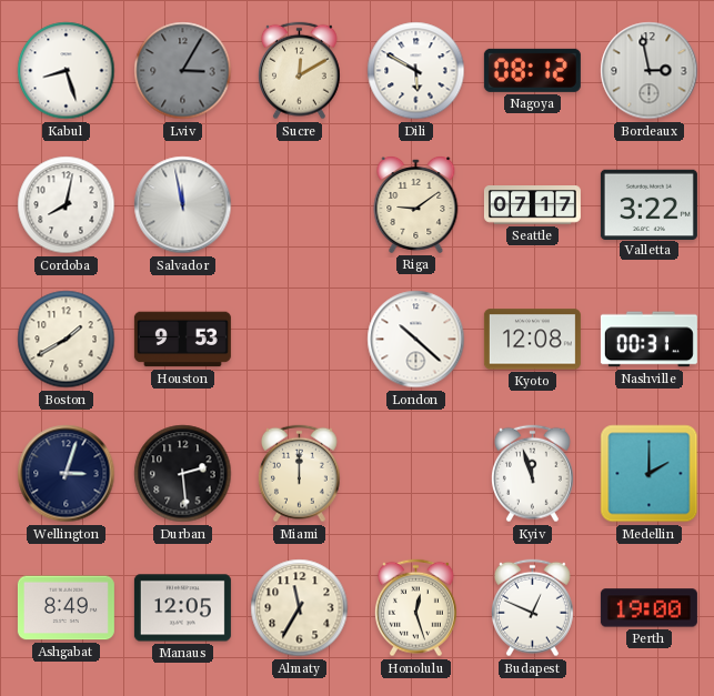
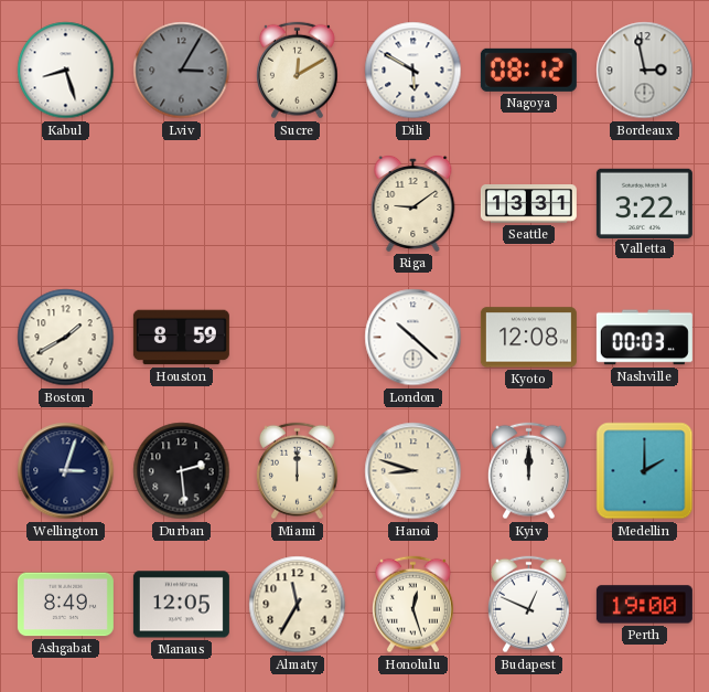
Cordoba: 8:02 -> none
Salvador: 11:58 -> none
Seattle: 07:17 -> 13:31
Houston: 9:53 -> 8:59
Nashville: 00:31 -> 00:03
Hanoi: none -> 8:48
Kyiv: 11:57 -> 12:00
